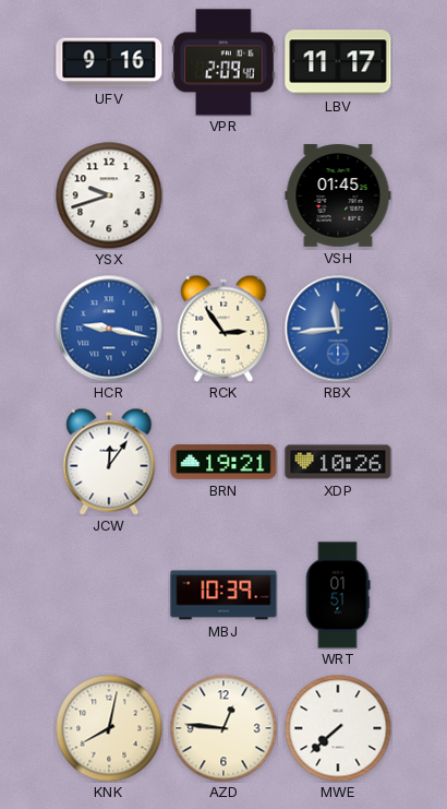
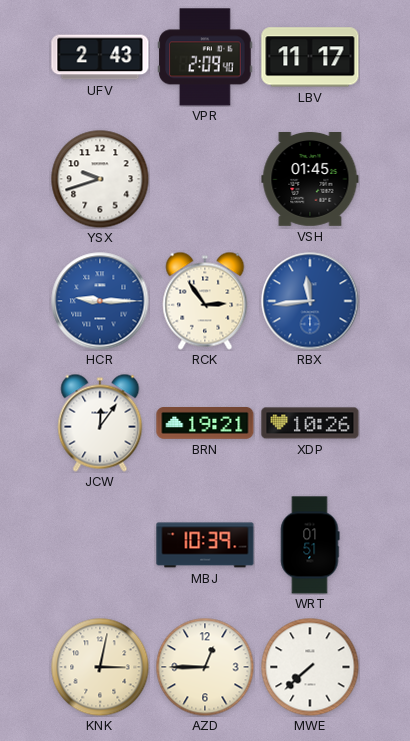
UFV: 9:16 -> 2:43
HCR: 9:17 -> 9:15
KNK: 8:02 -> 3:02
AZD: 12:46 -> 12:45
